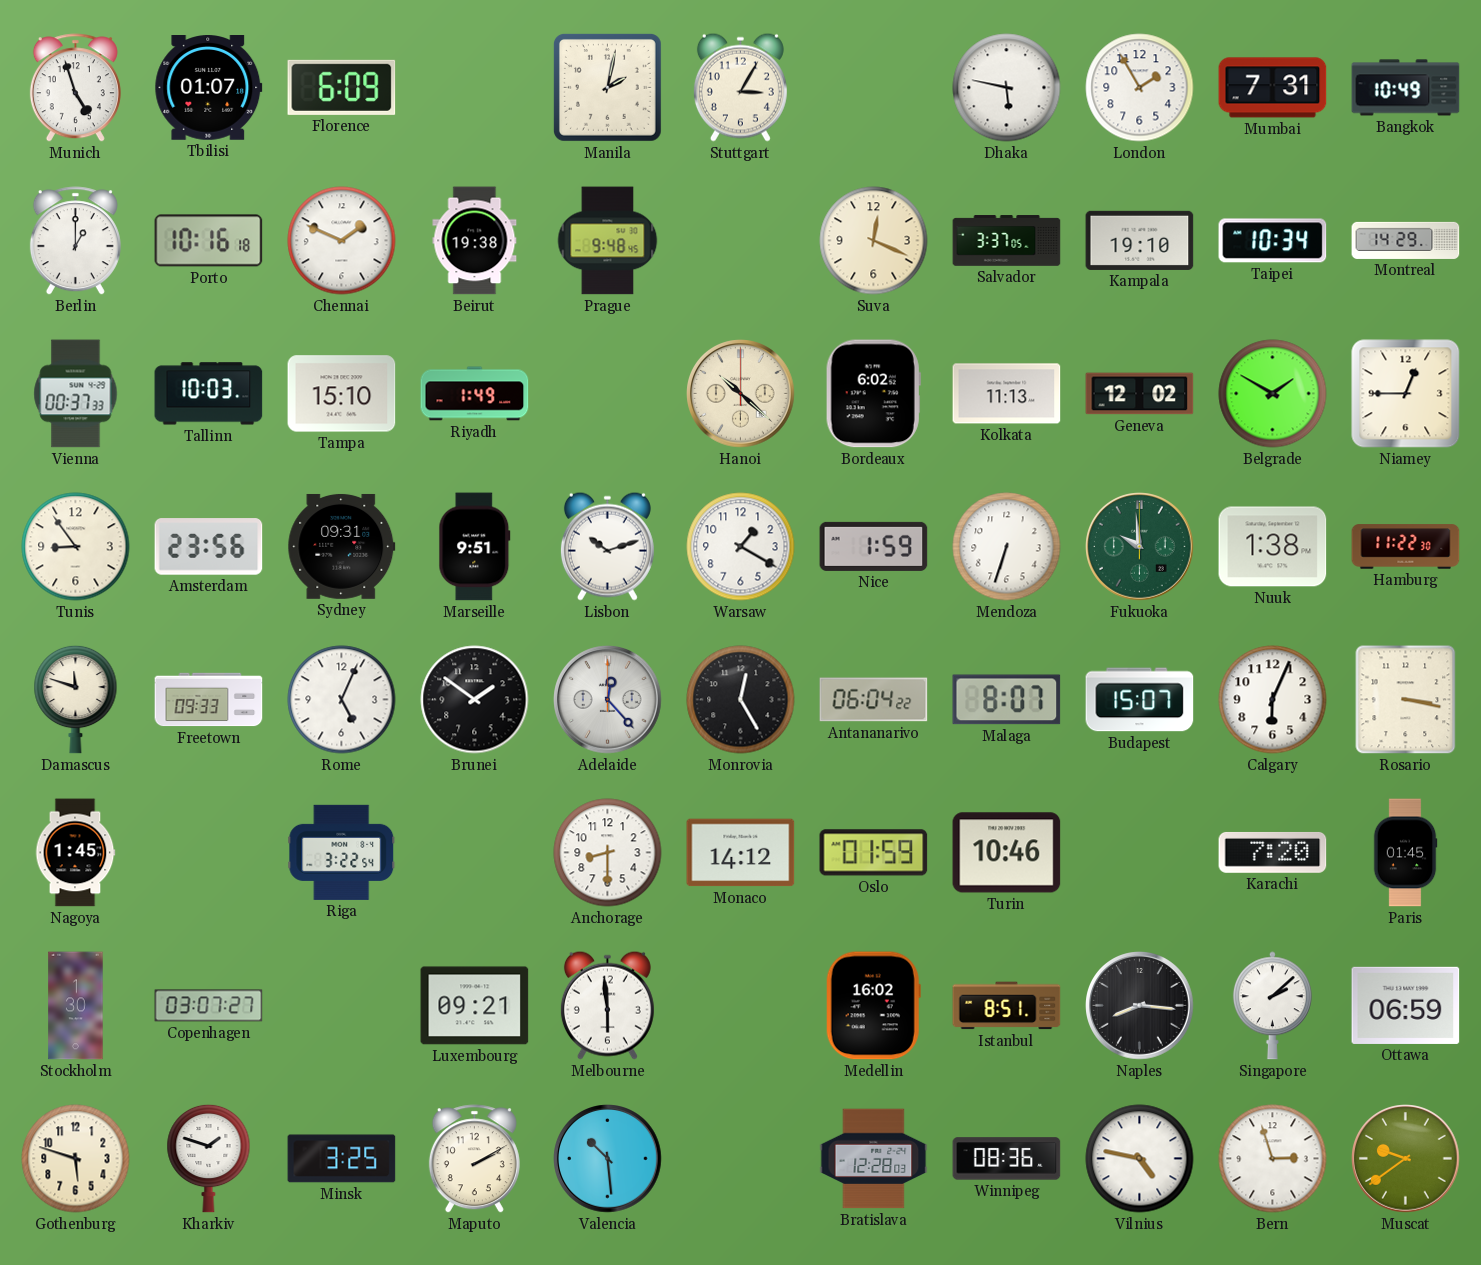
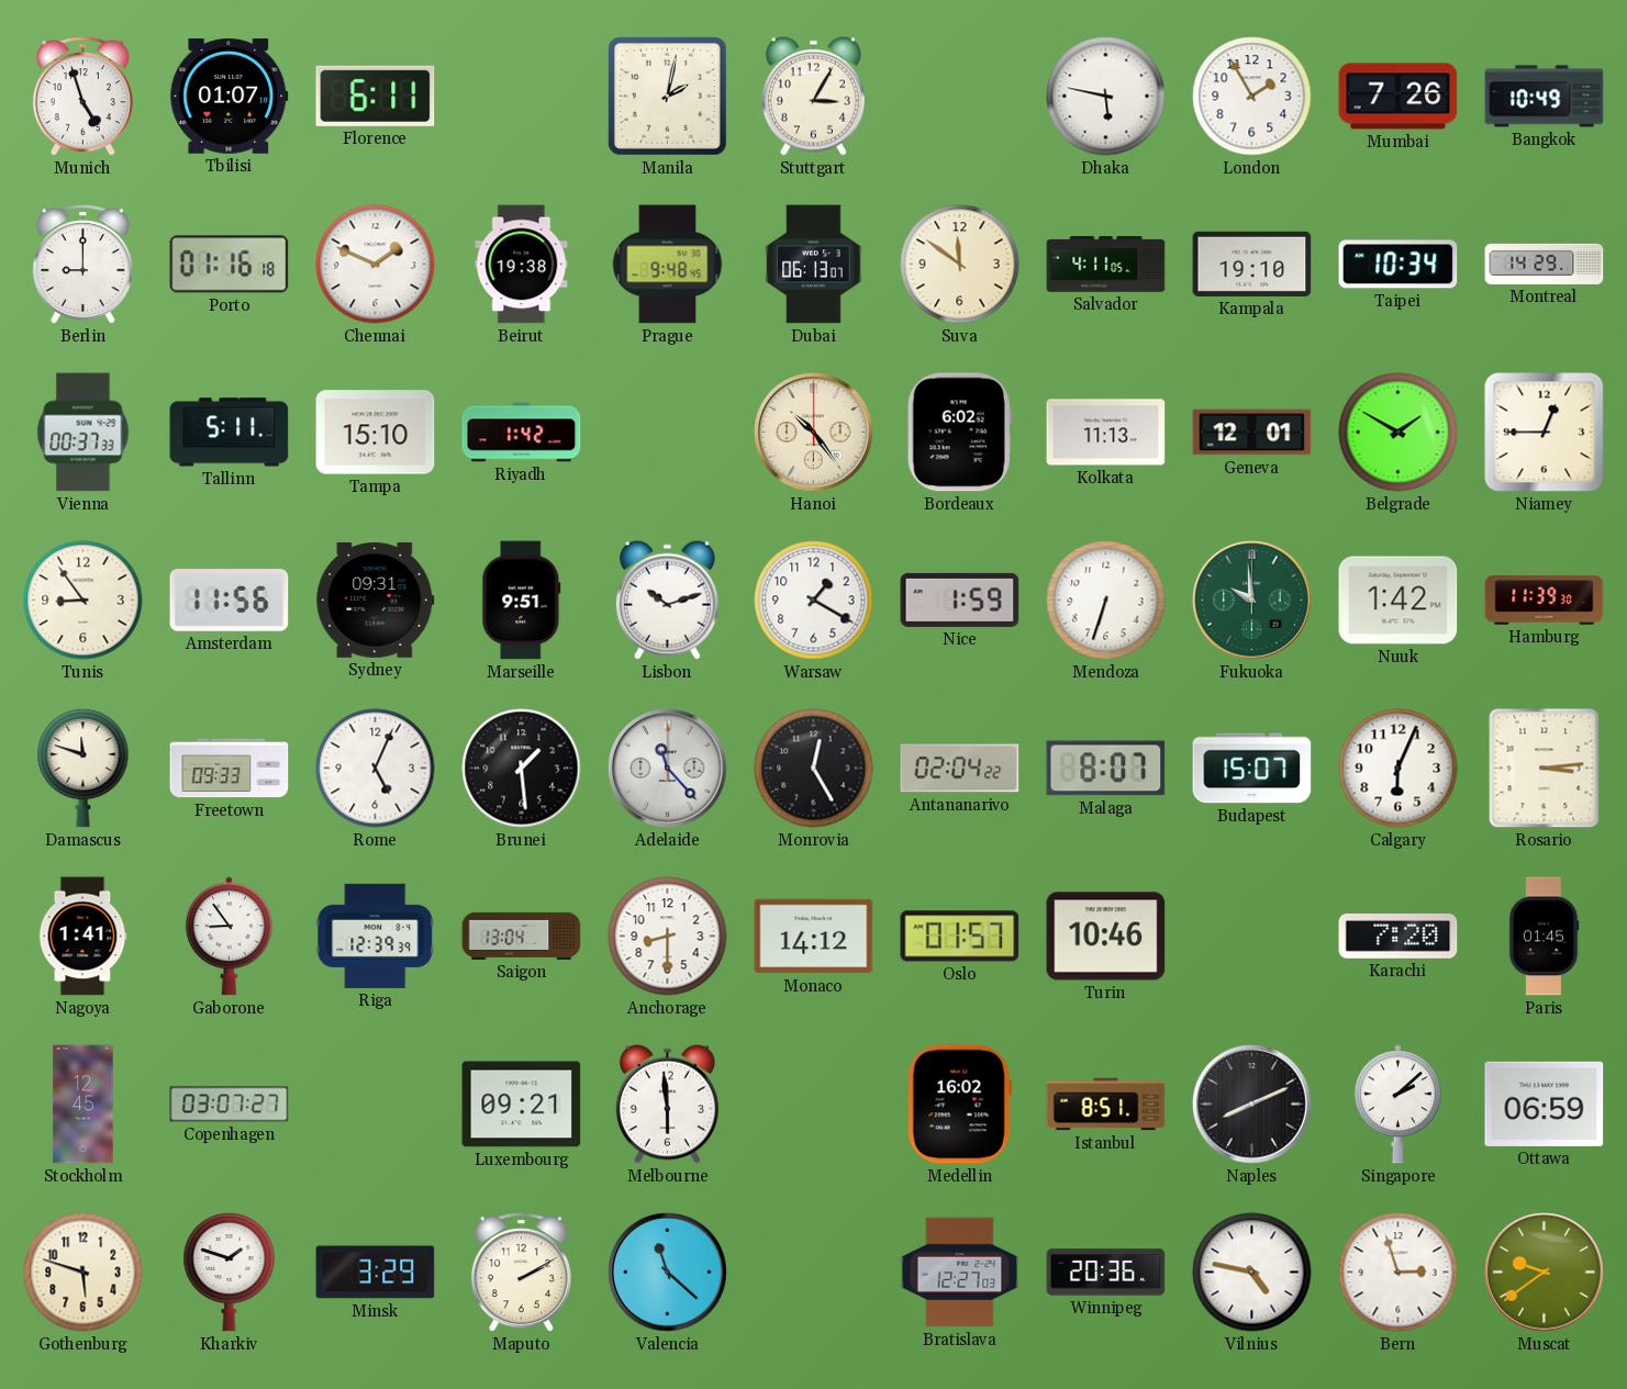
Florence: 6:09 -> 6:11
Mumbai: 7:31 -> 7:26
Berlin: 1:00 -> 9:00
Porto: 10:16 -> 01:16
Dubai: none -> 06:13
Suva: 12:19 -> 11:51
Salvador: 3:37 -> 4:11
Tallinn: 10:03 -> 5:11
Riyadh: 1:49 -> 1:42
Hanoi: 10:22 -> 10:24
Geneva: 12:02 -> 12:01
Amsterdam: 23:56 -> 11:56
Nuuk: 1:38 -> 1:42
Hamburg: 11:22 -> 11:39
Brunei: 1:51 -> 1:29
Adelaide: 12:23 -> 11:23
Antananarivo: 06:04 -> 02:04
Rosario: 3:17 -> 3:14
Nagoya: 1:45 -> 1:41
Gaborone: none -> 8:54
Riga: 3:22 -> 12:39
Saigon: none -> 13:04
Oslo: 01:59 -> 01:57
Stockholm: 1:30 -> 12:45
Naples: 8:16 -> 8:11
Minsk: 3:25 -> 3:29
Valencia: 10:29 -> 11:22
Bratislava: 12:28 -> 12:27
Winnipeg: 08:36 -> 20:36
